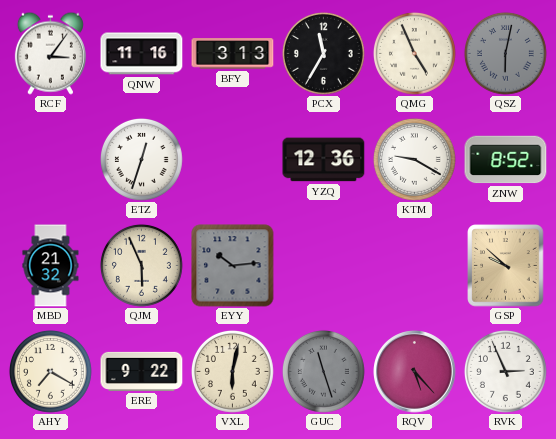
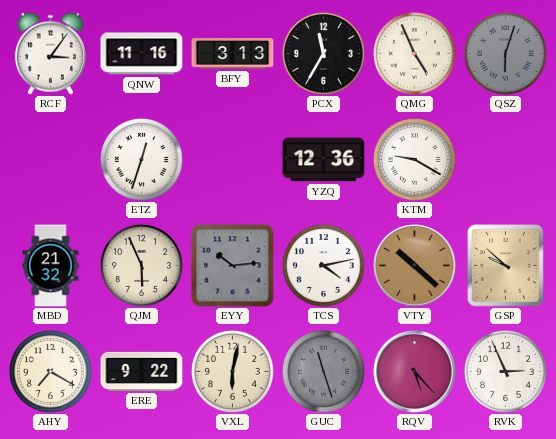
QSZ: 6:02 -> 6:03
ZNW: 8:52 -> none
TCS: none -> 4:13
VTY: none -> 10:22
